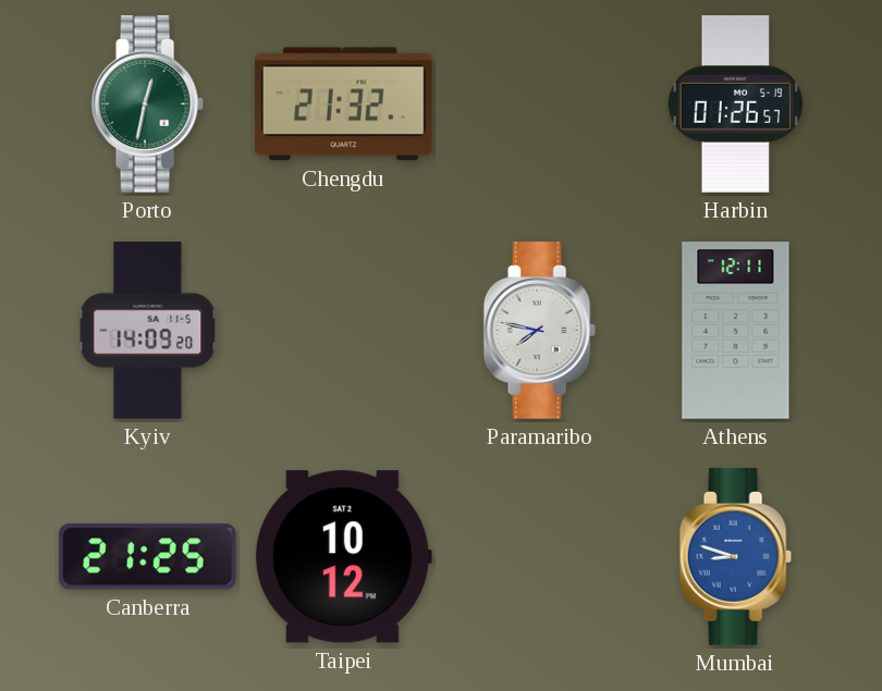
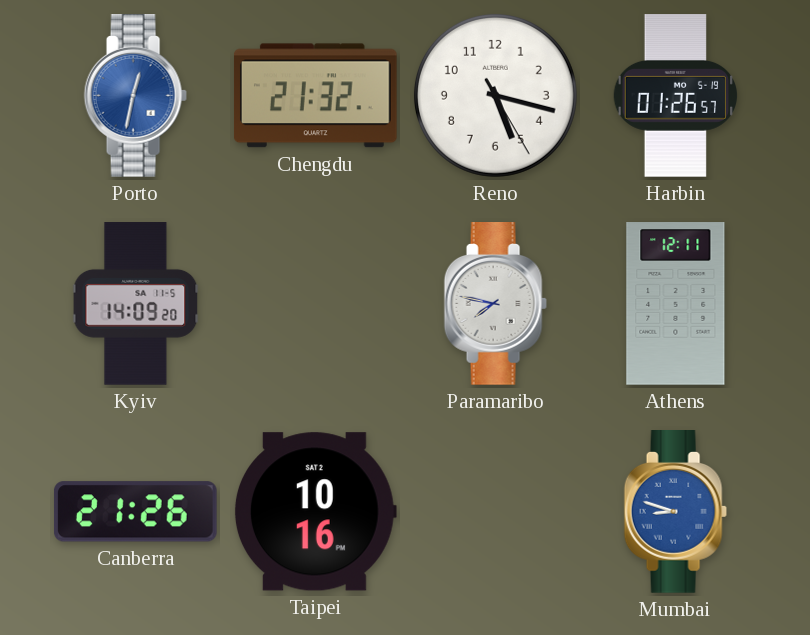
Porto dial: green -> blue
Reno: none -> 5:17
Canberra: 21:25 -> 21:26
Taipei: 10:12 -> 10:16
